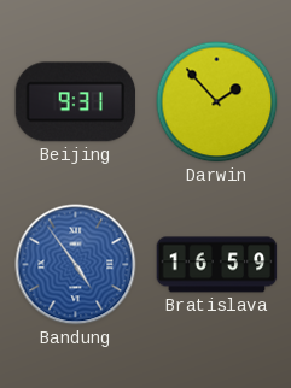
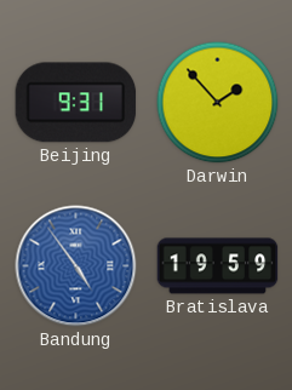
Bratislava: 16:59 -> 19:59
